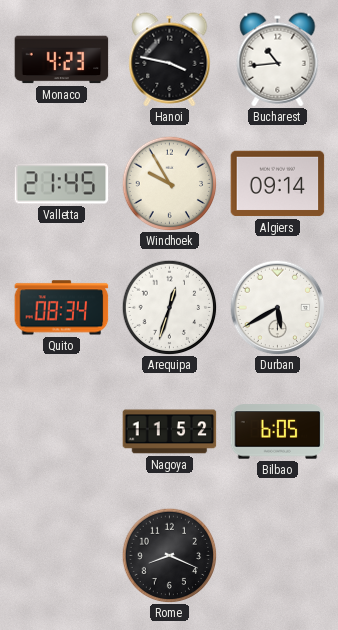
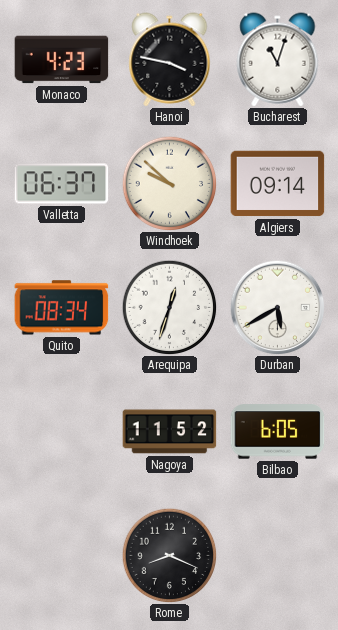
Bucharest: 10:44 -> 11:03
Valletta: 21:45 -> 06:37
Windhoek: 9:55 -> 9:52
